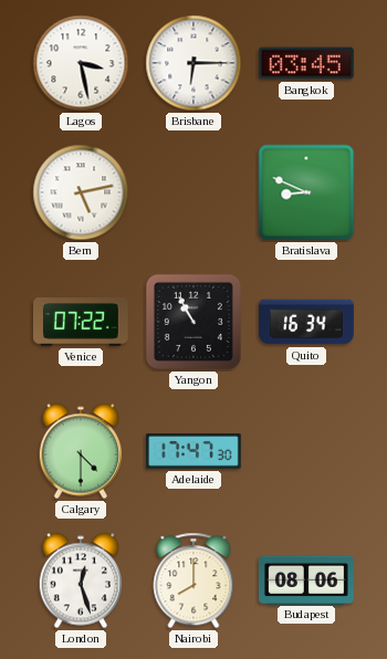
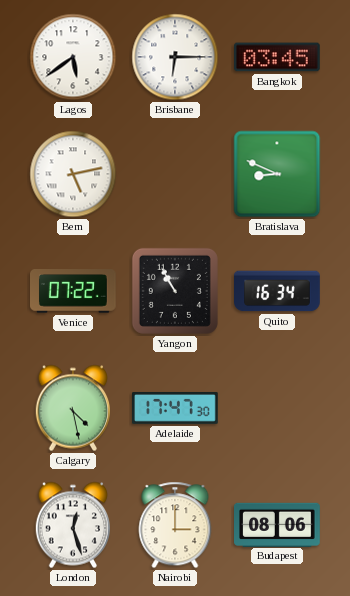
Lagos: 3:28 -> 5:39
Calgary: 4:30 -> 4:28
Nairobi: 8:00 -> 3:00
